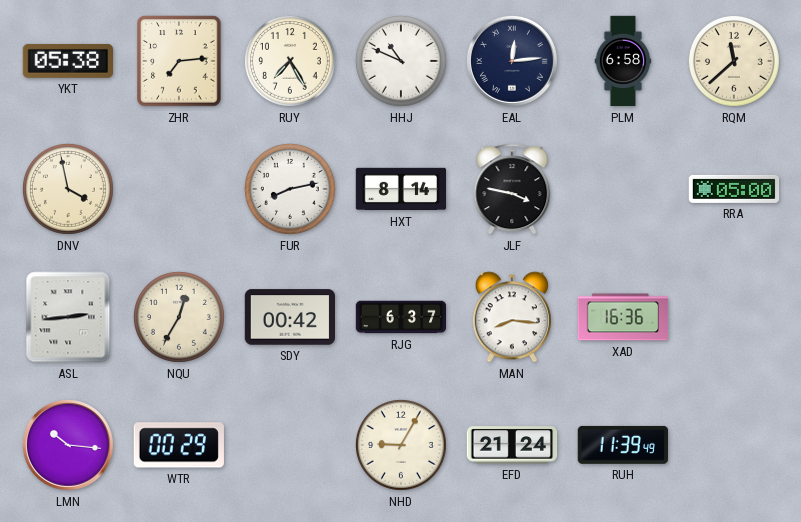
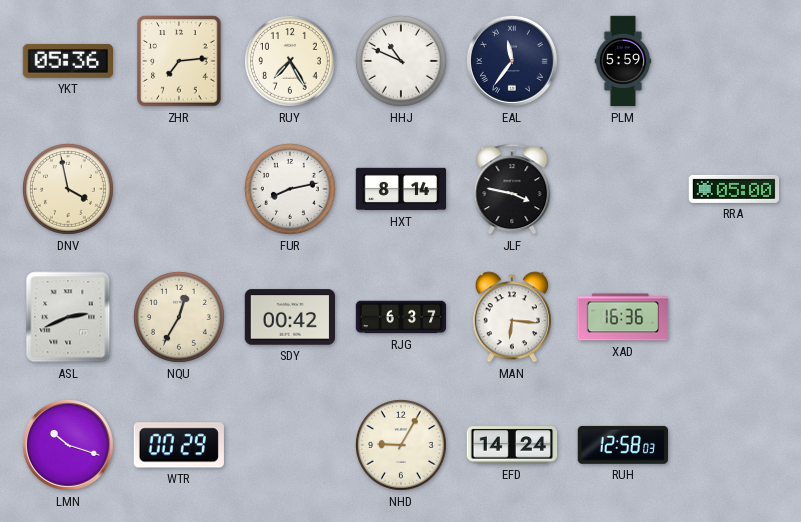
YKT: 05:38 -> 05:36
EAL: 12:14 -> 11:36
PLM: 6:58 -> 5:59
RQM: 11:38 -> none
ASL: 2:44 -> 2:41
MAN: 8:16 -> 6:16
LMN: 10:16 -> 10:18
EFD: 21:24 -> 14:24
RUH: 11:39 -> 12:58
